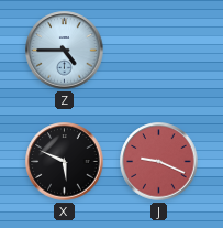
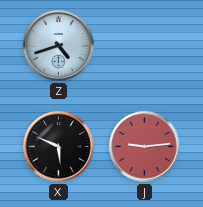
Z: 4:45 -> 4:42
J: 9:19 -> 9:14
